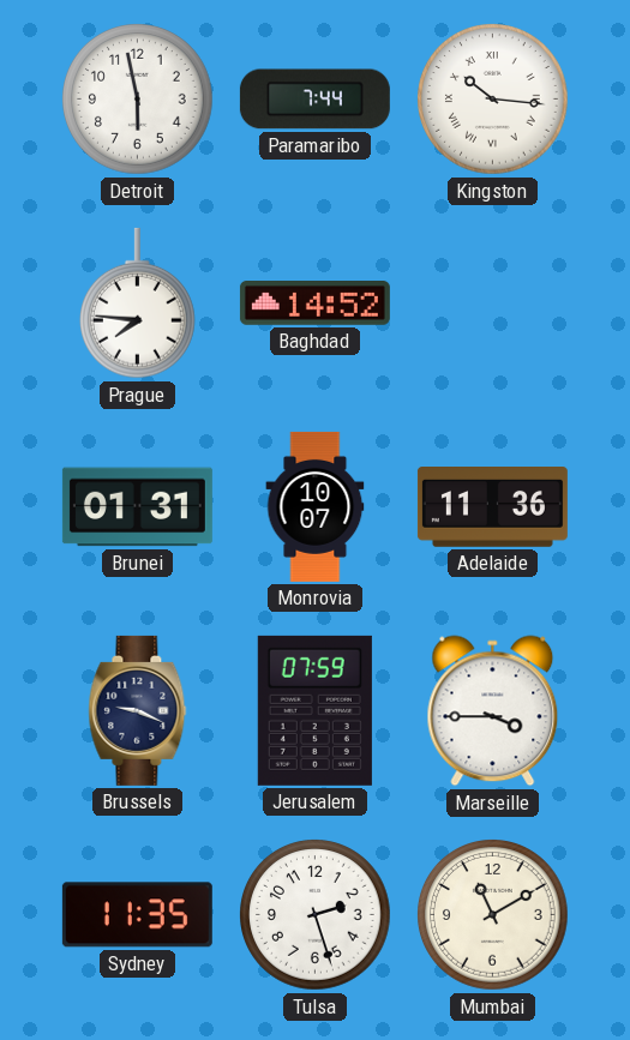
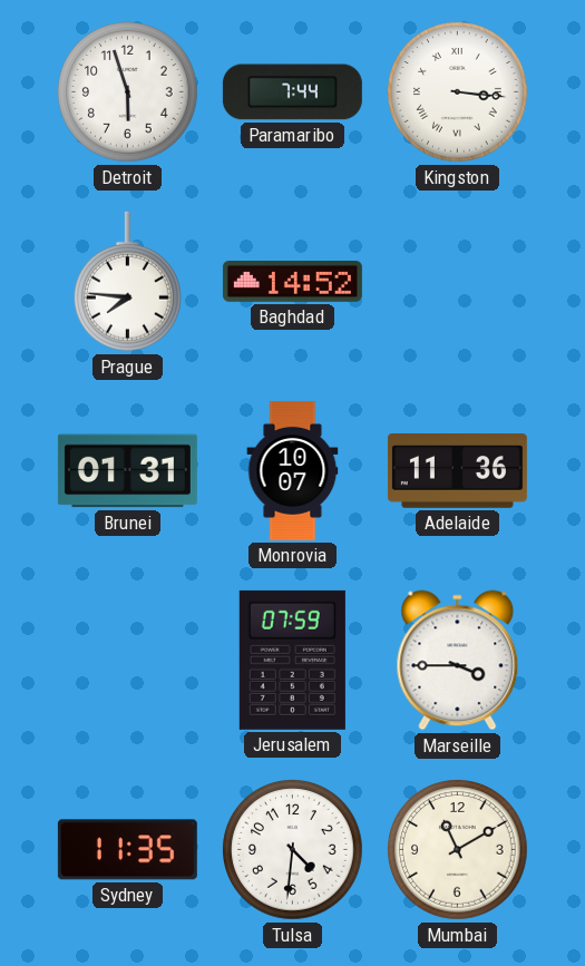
Detroit: 5:58 -> 5:57
Kingston: 10:16 -> 3:16
Brussels: 9:19 -> none
Tulsa: 2:27 -> 4:31
